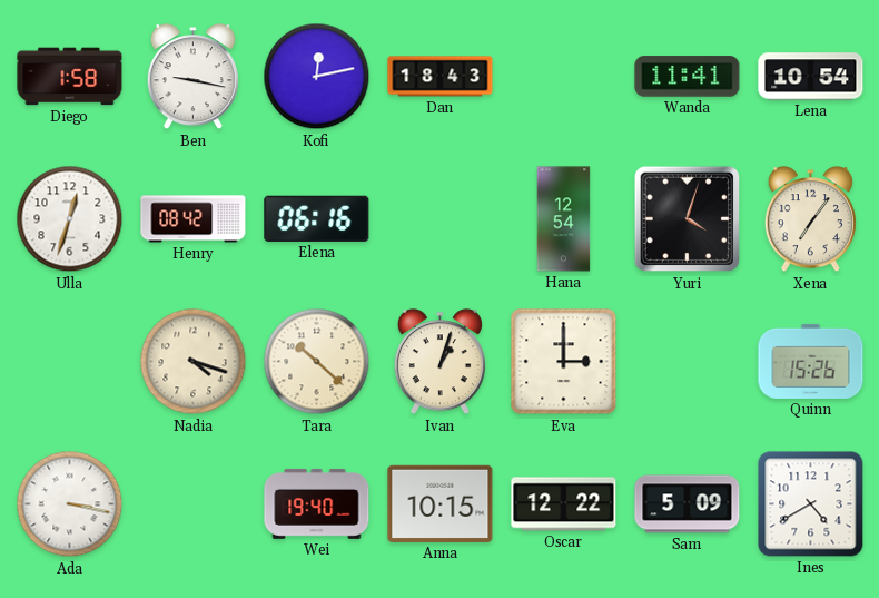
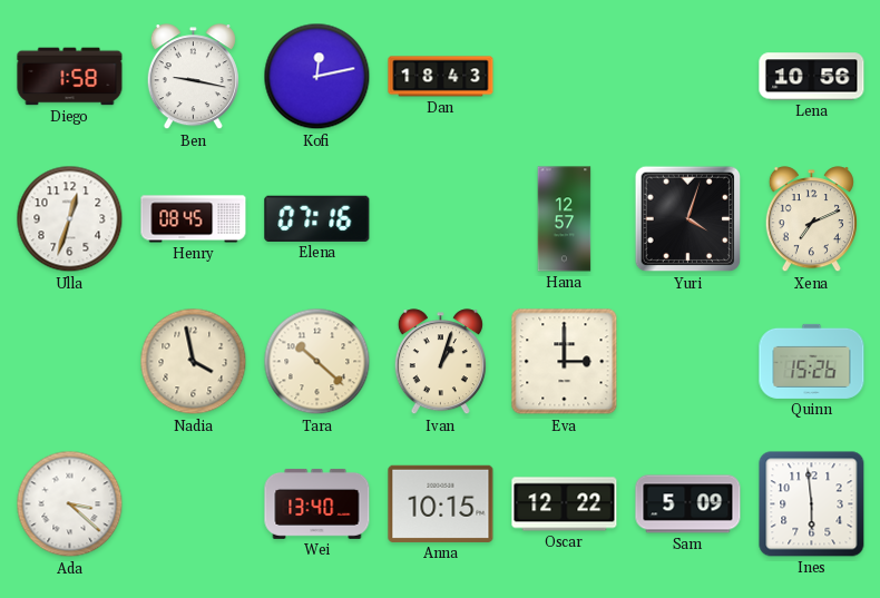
Wanda: 11:41 -> none
Lena: 10:54 -> 10:56
Henry: 08:42 -> 08:45
Elena: 06:16 -> 07:16
Hana: 12:54 -> 12:57
Xena: 7:06 -> 7:11
Nadia: 4:18 -> 3:58
Ada: 3:17 -> 3:22
Wei: 19:40 -> 13:40
Ines: 4:40 -> 5:59
